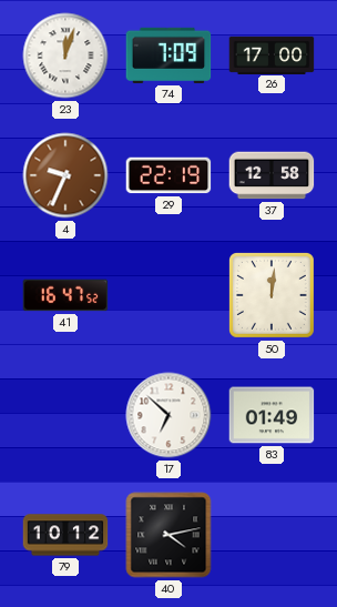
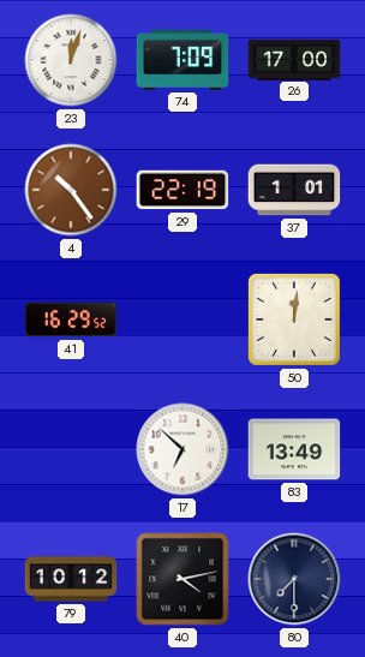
4: 9:34 -> 10:24
37: 12:58 -> 1:01
41: 16:47 -> 16:29
83: 01:49 -> 13:49
80: none -> 7:30
